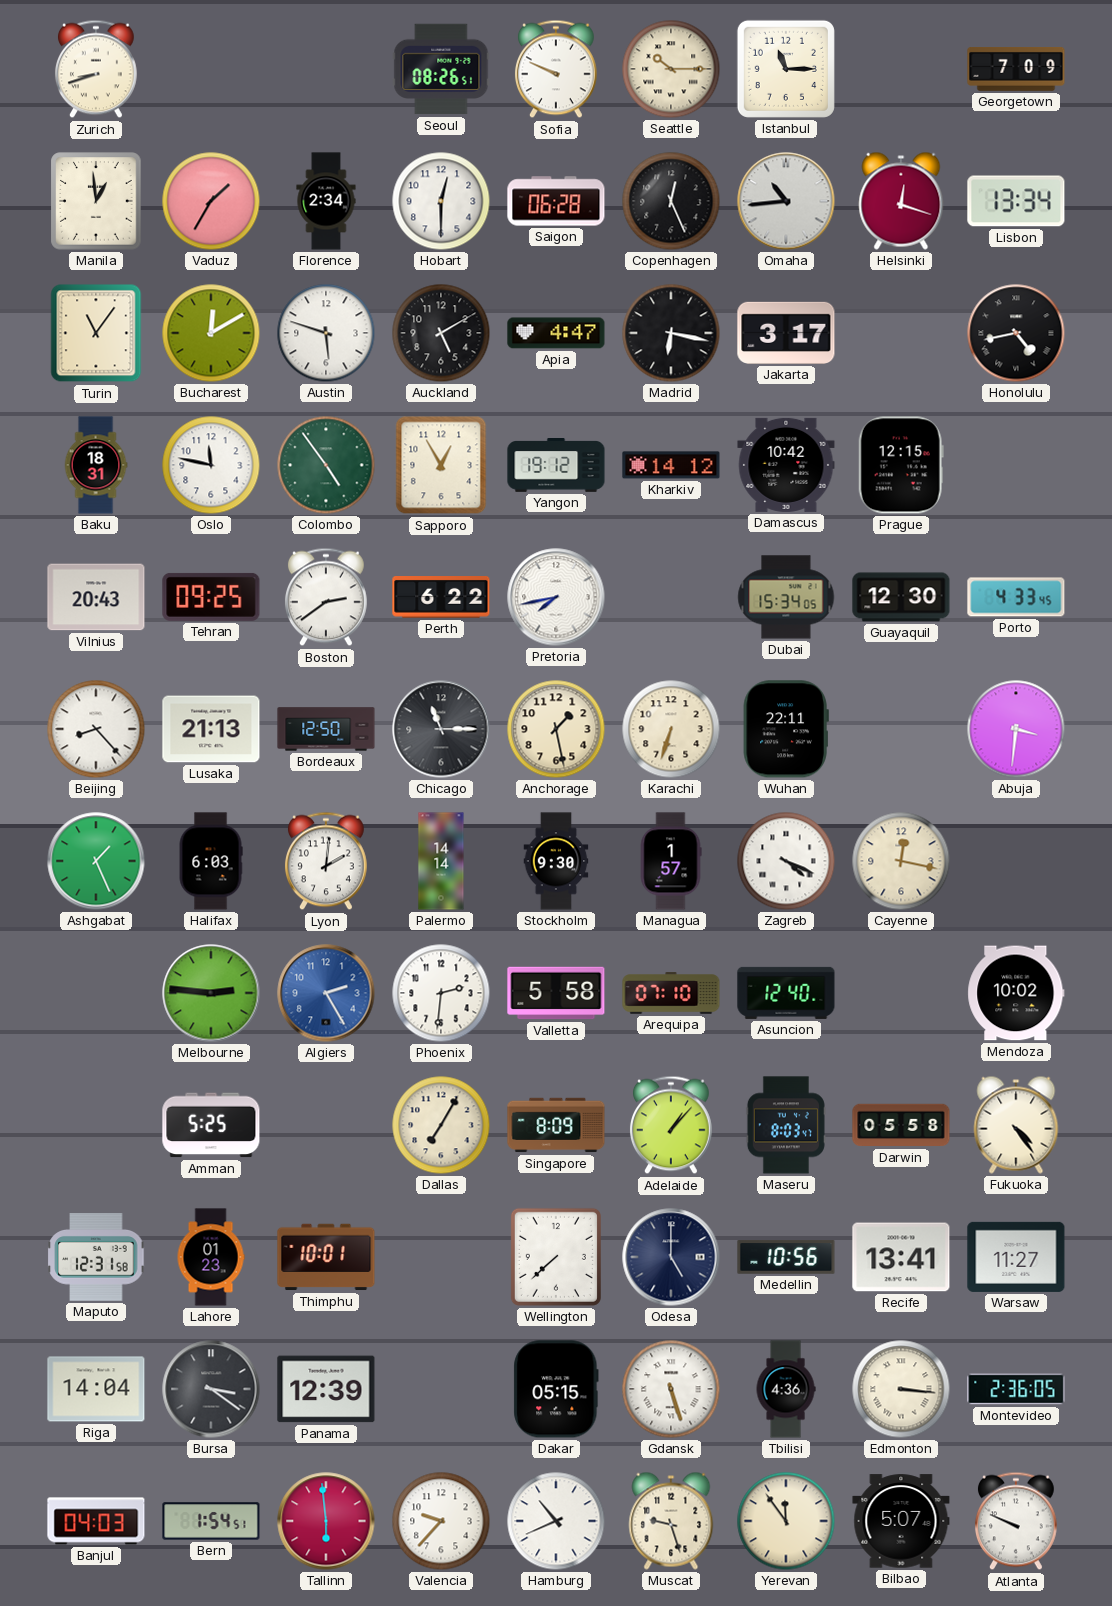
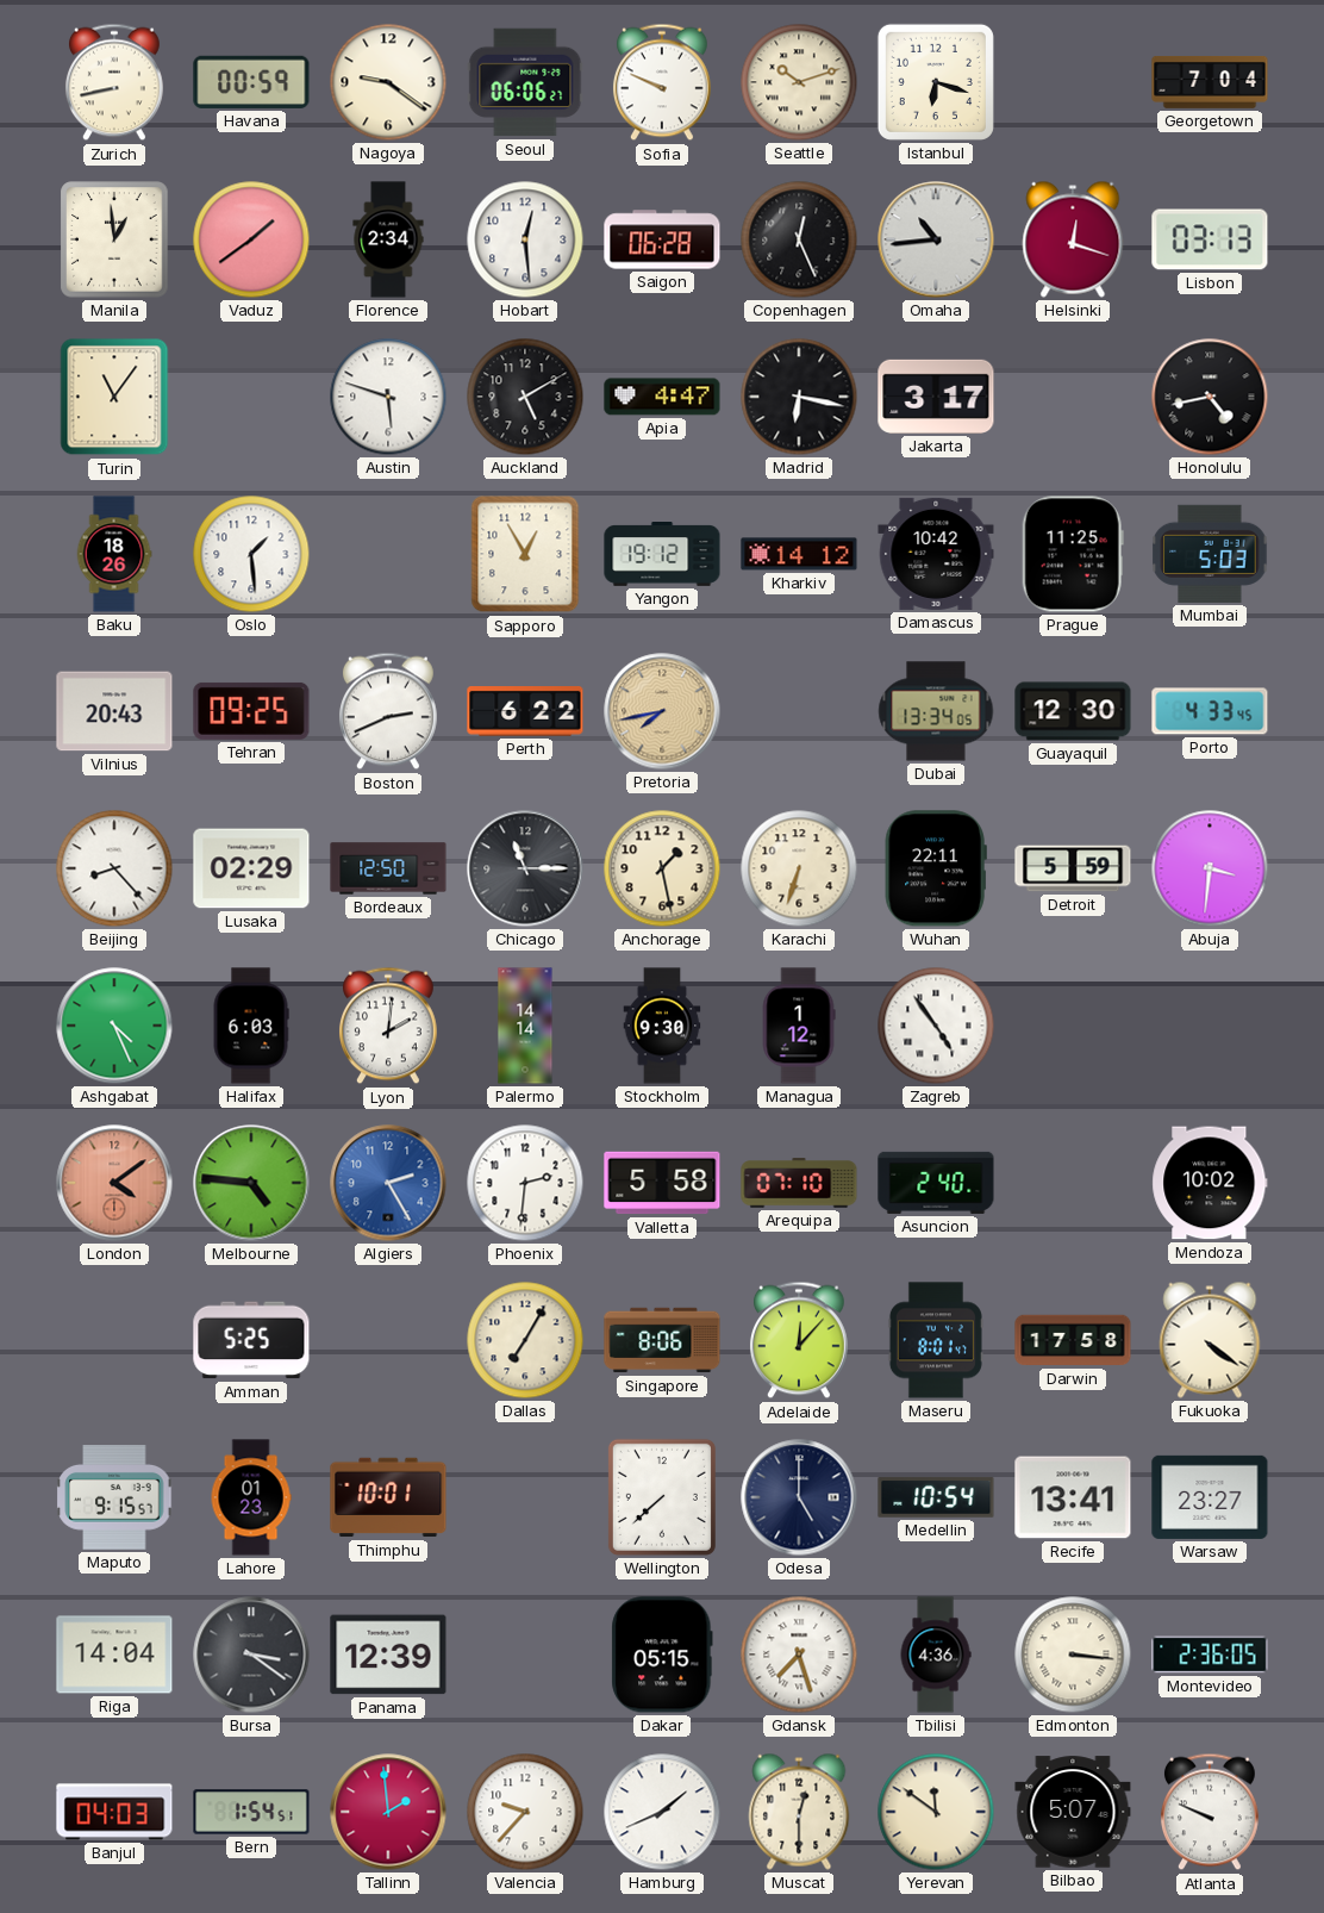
Zurich: 8:42 -> 8:43
Havana: none -> 00:59
Nagoya: none -> 9:21
Seoul: 08:26 -> 06:06
Seattle: 10:15 -> 10:12
Istanbul: 11:15 -> 6:18
Georgetown: 7:09 -> 7:04
Vaduz: 1:35 -> 1:39
Hobart: 12:30 -> 12:29
Lisbon: 13:34 -> 03:13
Bucharest: 12:10 -> none
Baku: 18:31 -> 18:26
Oslo: 11:47 -> 1:29
Colombo: 4:54 -> none
Prague: 12:15 -> 11:25
Mumbai: none -> 5:03
Boston: 2:39 -> 2:41
Pretoria dial: white -> champagne
Dubai: 15:34 -> 13:34
Lusaka: 21:13 -> 02:29
Detroit: none -> 5:59
Ashgabat: 1:26 -> 4:26
Managua: 1:57 -> 1:12
Zagreb: 4:19 -> 4:54
Cayenne: 12:17 -> none
London: none -> 4:09
Melbourne: 2:46 -> 4:46
Asuncion: 12:40 -> 2:40
Singapore: 8:09 -> 8:06
Adelaide: 1:07 -> 12:07
Maseru: 8:03 -> 8:01
Darwin: 05:58 -> 17:58
Fukuoka: 4:24 -> 4:21
Maputo: 12:31 -> 9:15
Medellin: 10:56 -> 10:54
Warsaw: 11:27 -> 23:27
Gdansk: 5:27 -> 7:27
Tallinn: 5:59 -> 1:59
Hamburg: 10:41 -> 1:41
Muscat: 9:27 -> 12:30
Yerevan: 11:54 -> 11:51
